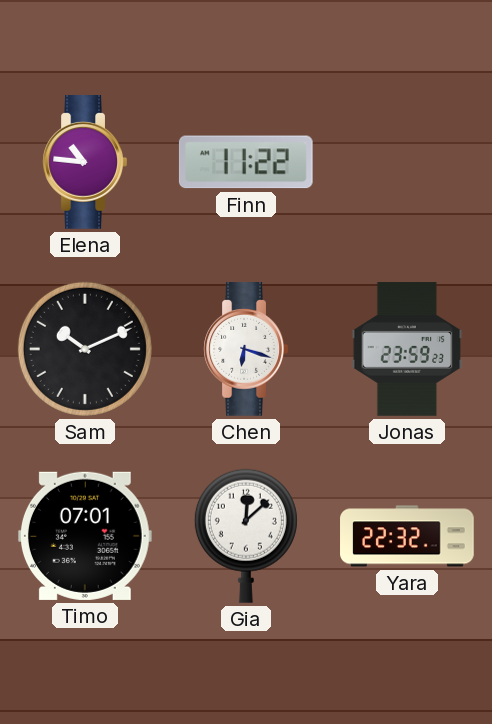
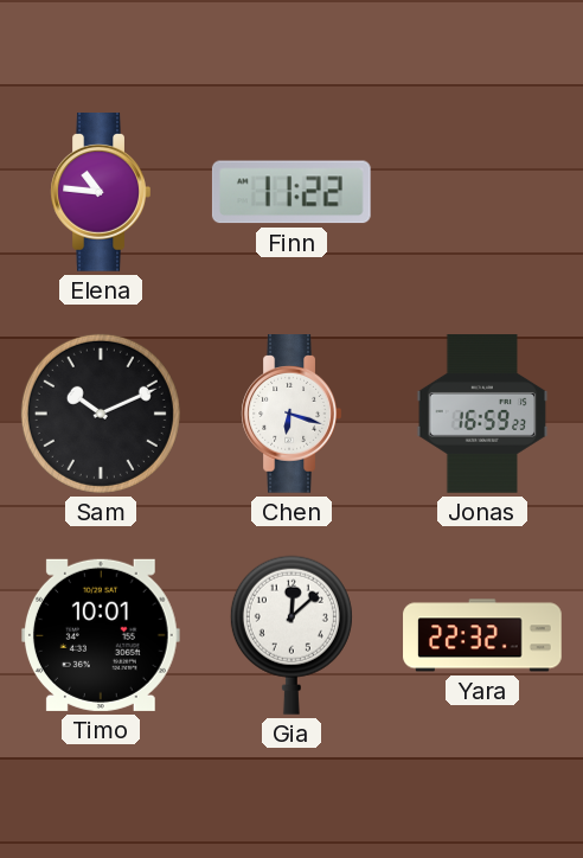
Jonas: 23:59 -> 16:59
Timo: 07:01 -> 10:01
